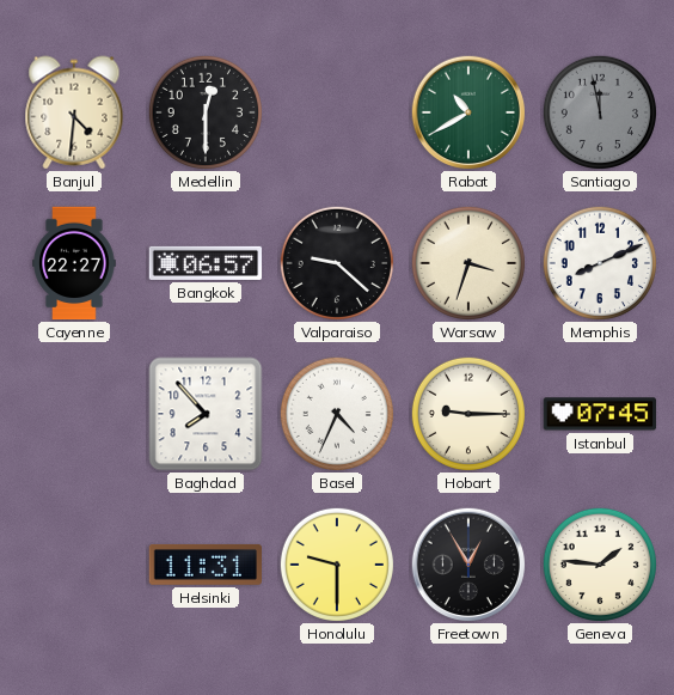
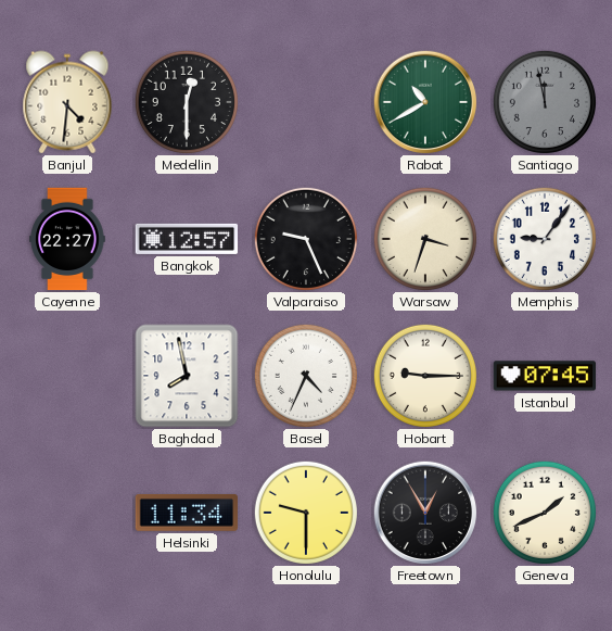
Bangkok: 06:57 -> 12:57
Valparaiso: 9:22 -> 9:26
Memphis: 8:11 -> 9:06
Baghdad: 7:53 -> 7:58
Helsinki: 11:31 -> 11:34
Geneva: 1:46 -> 1:41
